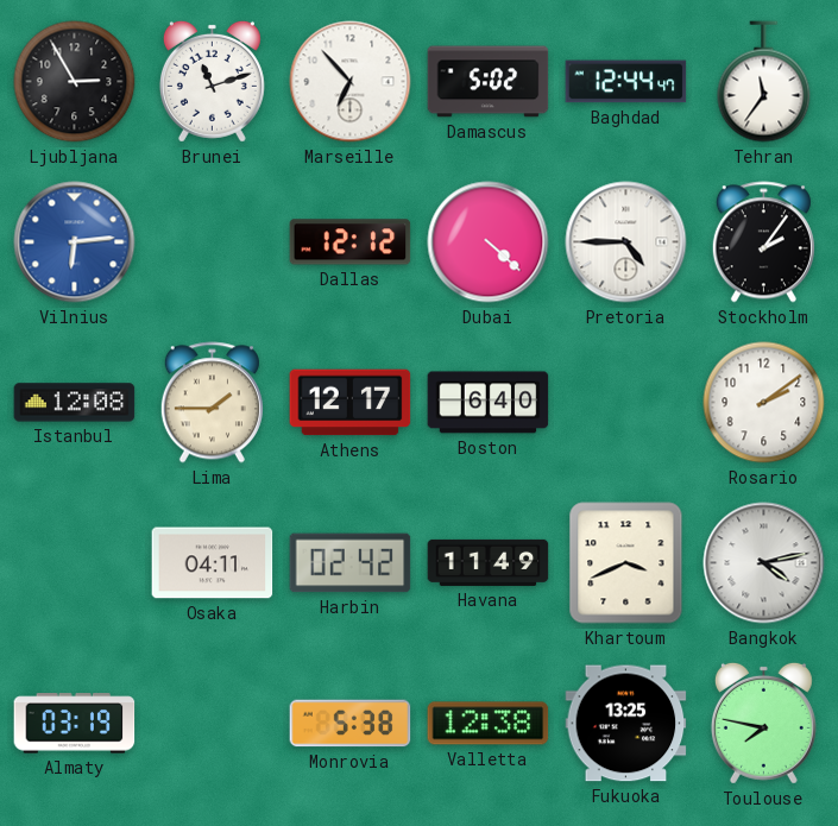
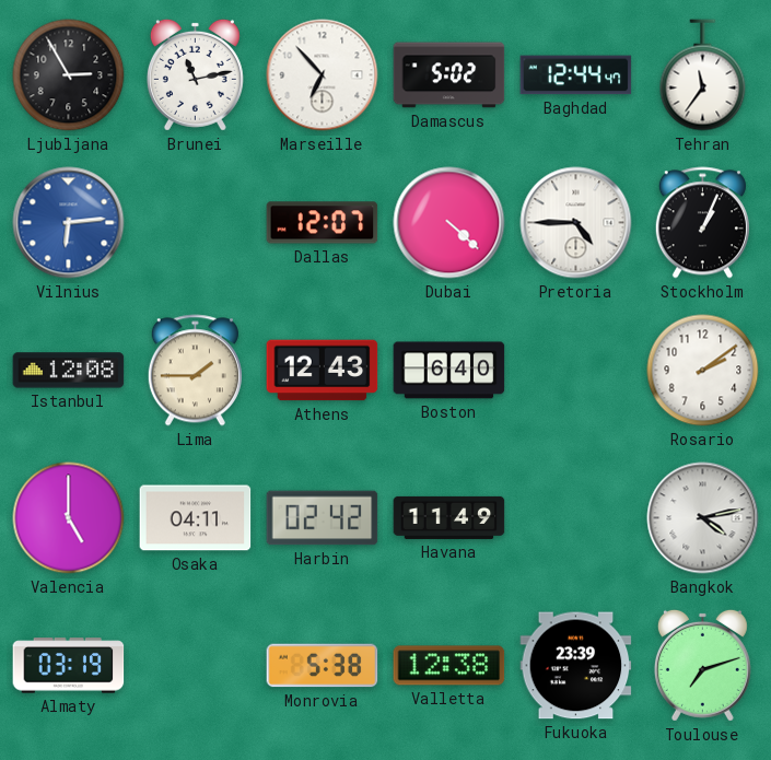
Brunei: 11:12 -> 11:13
Dallas: 12:12 -> 12:07
Stockholm: 2:06 -> 1:04
Athens: 12:17 -> 12:43
Valencia: none -> 5:00
Khartoum: 3:41 -> none
Fukuoka: 13:25 -> 23:39
Toulouse: 7:47 -> 7:12
